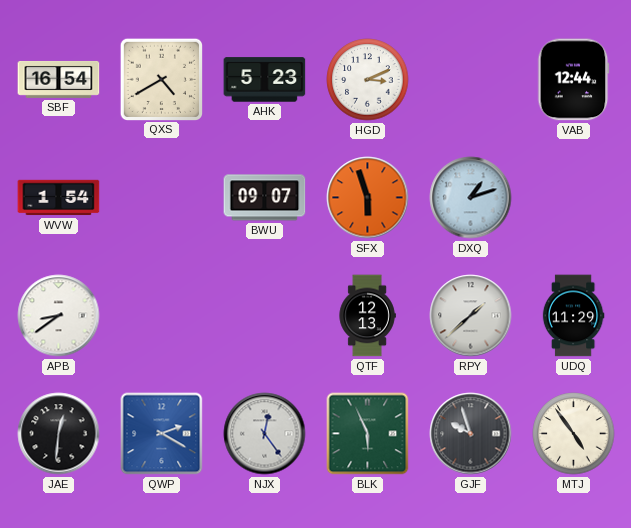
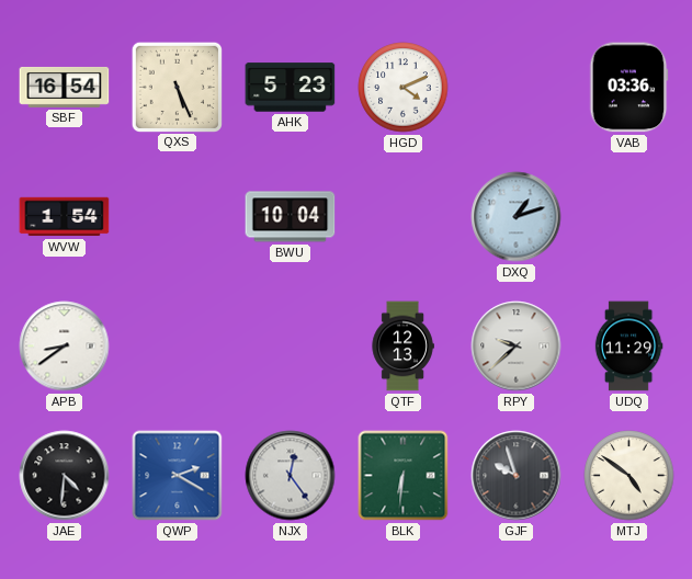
QXS: 4:40 -> 5:26
HGD: 3:11 -> 4:11
VAB: 12:44 -> 03:36
BWU: 09:07 -> 10:04
SFX: 5:57 -> none
RPY: 1:38 -> 9:38
JAE: 12:31 -> 4:31
BLK: 5:56 -> 6:31
MTJ: 4:54 -> 4:51
